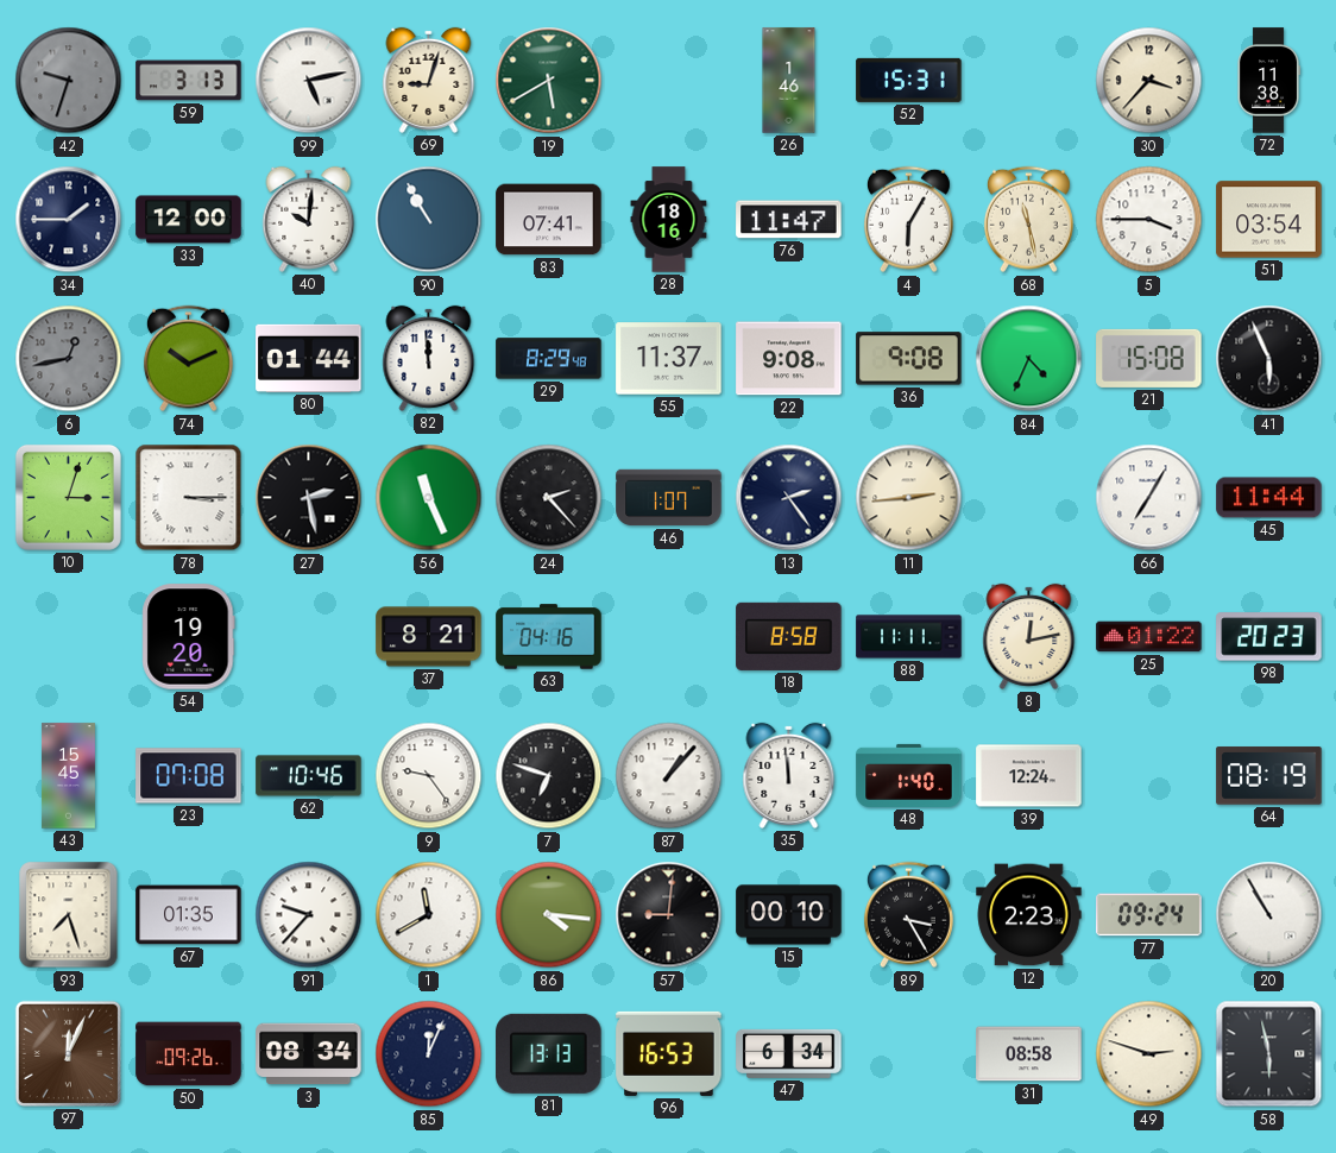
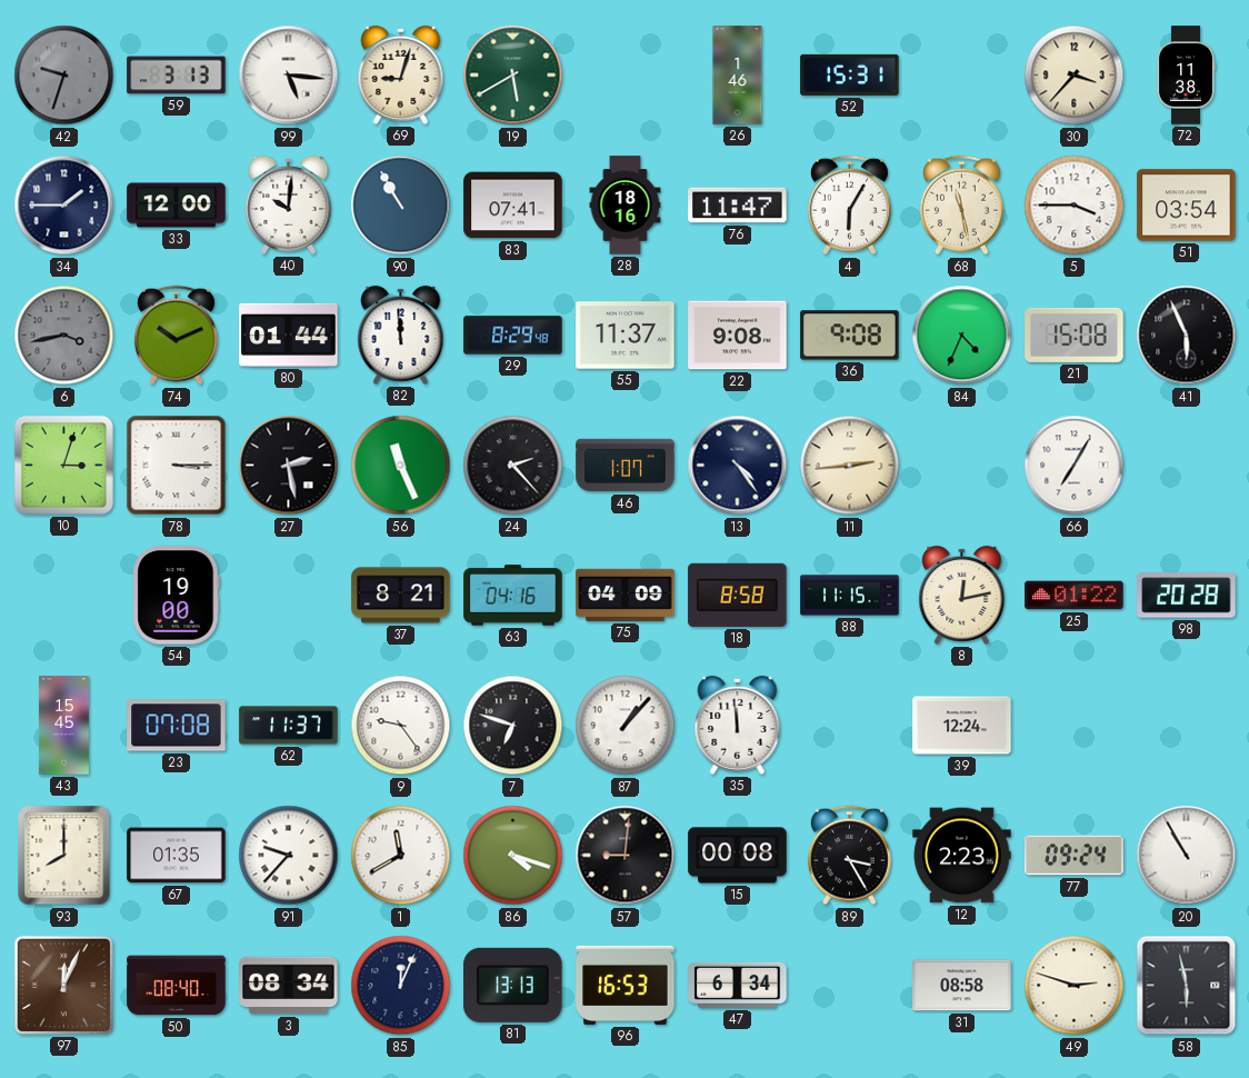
99: 5:13 -> 5:16
6: 12:43 -> 3:43
13: 2:24 -> 4:24
45: 11:44 -> none
54: 19:20 -> 19:00
75: none -> 04:09
88: 11:11 -> 11:15
98: 20:23 -> 20:28
62: 10:46 -> 11:37
48: 1:40 -> none
64: 08:19 -> none
93: 7:27 -> 8:00
86: 4:16 -> 4:18
15: 00:10 -> 00:08
50: 09:26 -> 08:40
